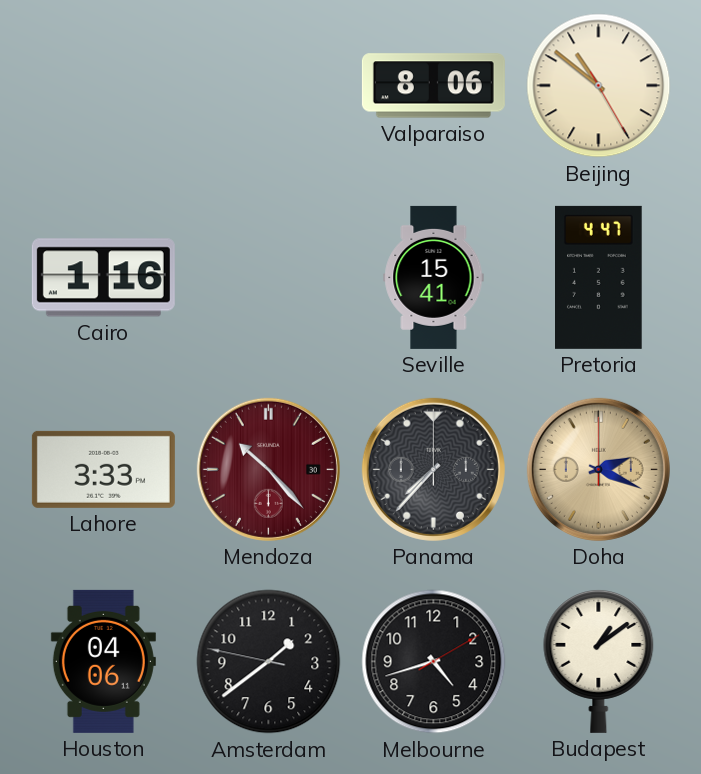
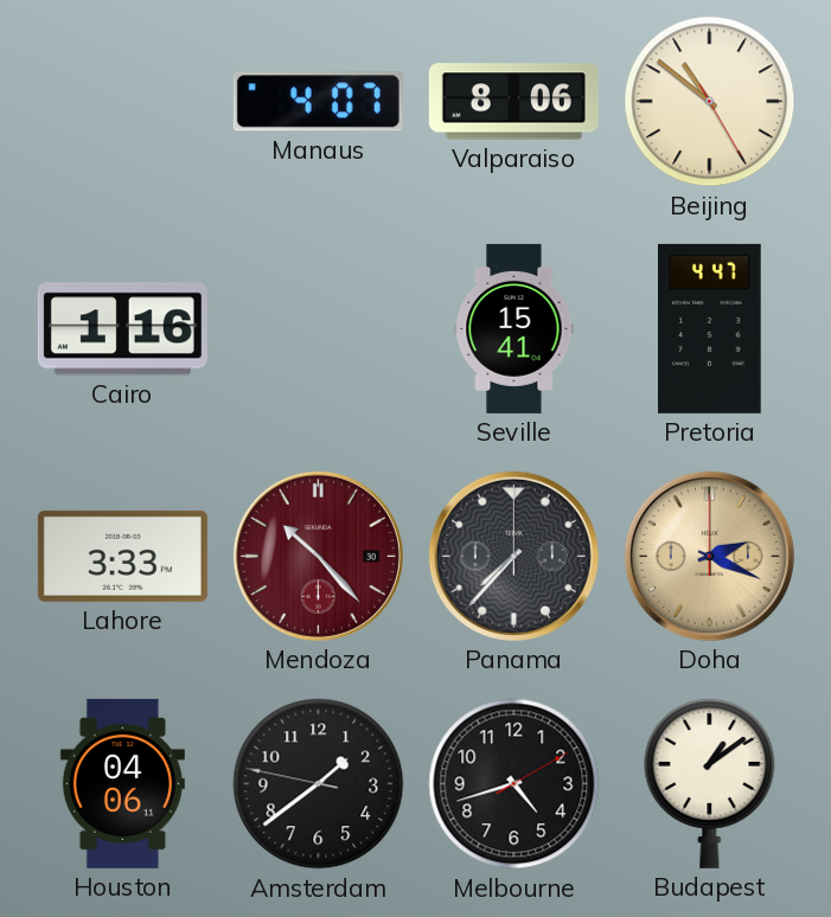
Manaus: none -> 4:07
